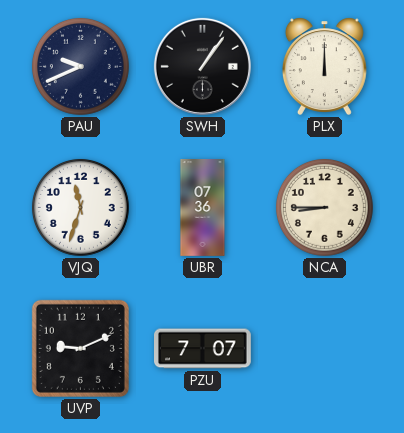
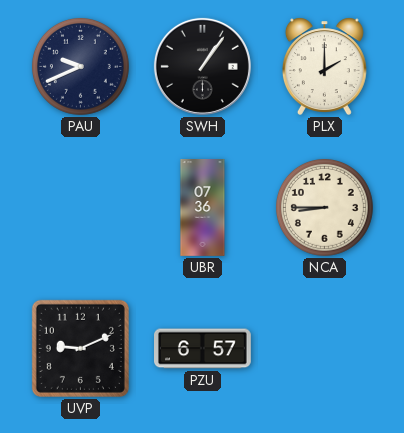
PLX: 12:00 -> 2:00
VJQ: 11:33 -> none
PZU: 7:07 -> 6:57
